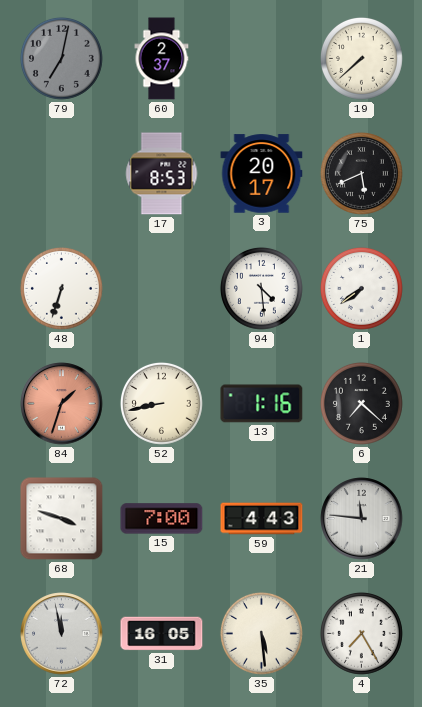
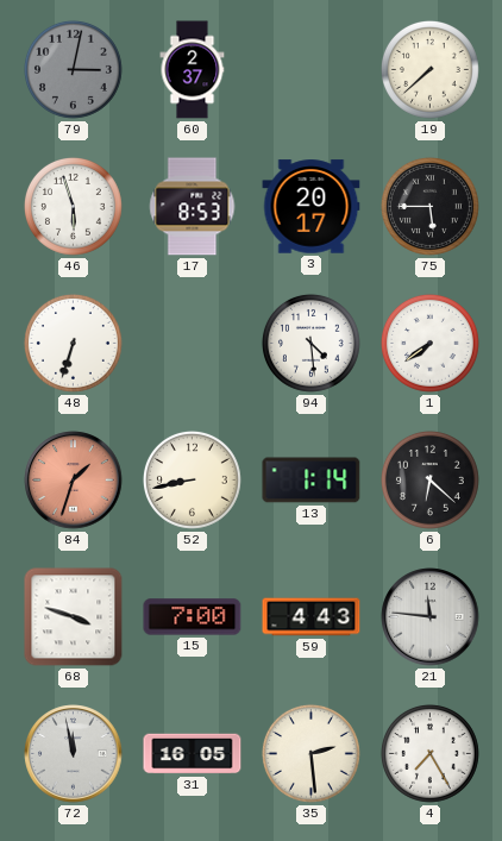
79: 7:02 -> 3:02
46: none -> 5:57
75: 5:41 -> 5:45
13: 1:16 -> 1:14
6: 7:22 -> 6:22
35: 5:29 -> 2:29
